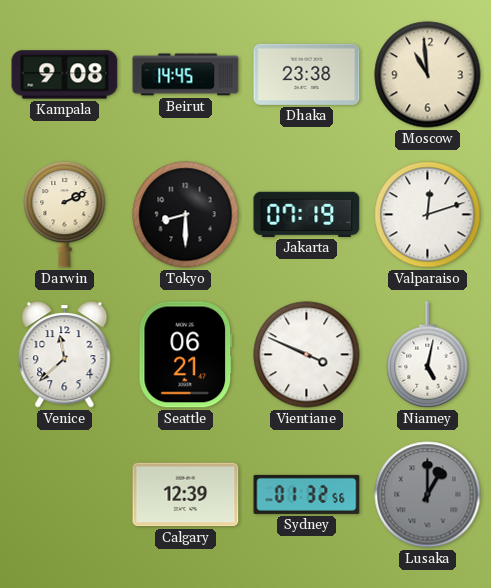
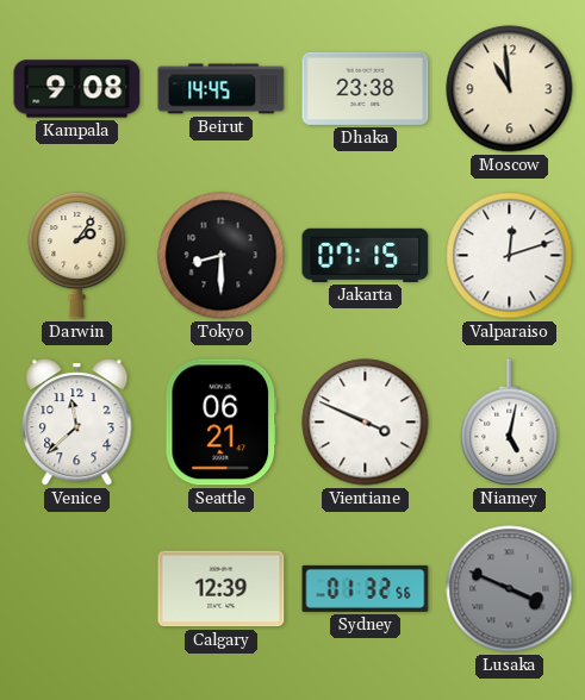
Darwin: 2:11 -> 2:06
Jakarta: 07:19 -> 07:15
Lusaka: 1:00 -> 3:49
